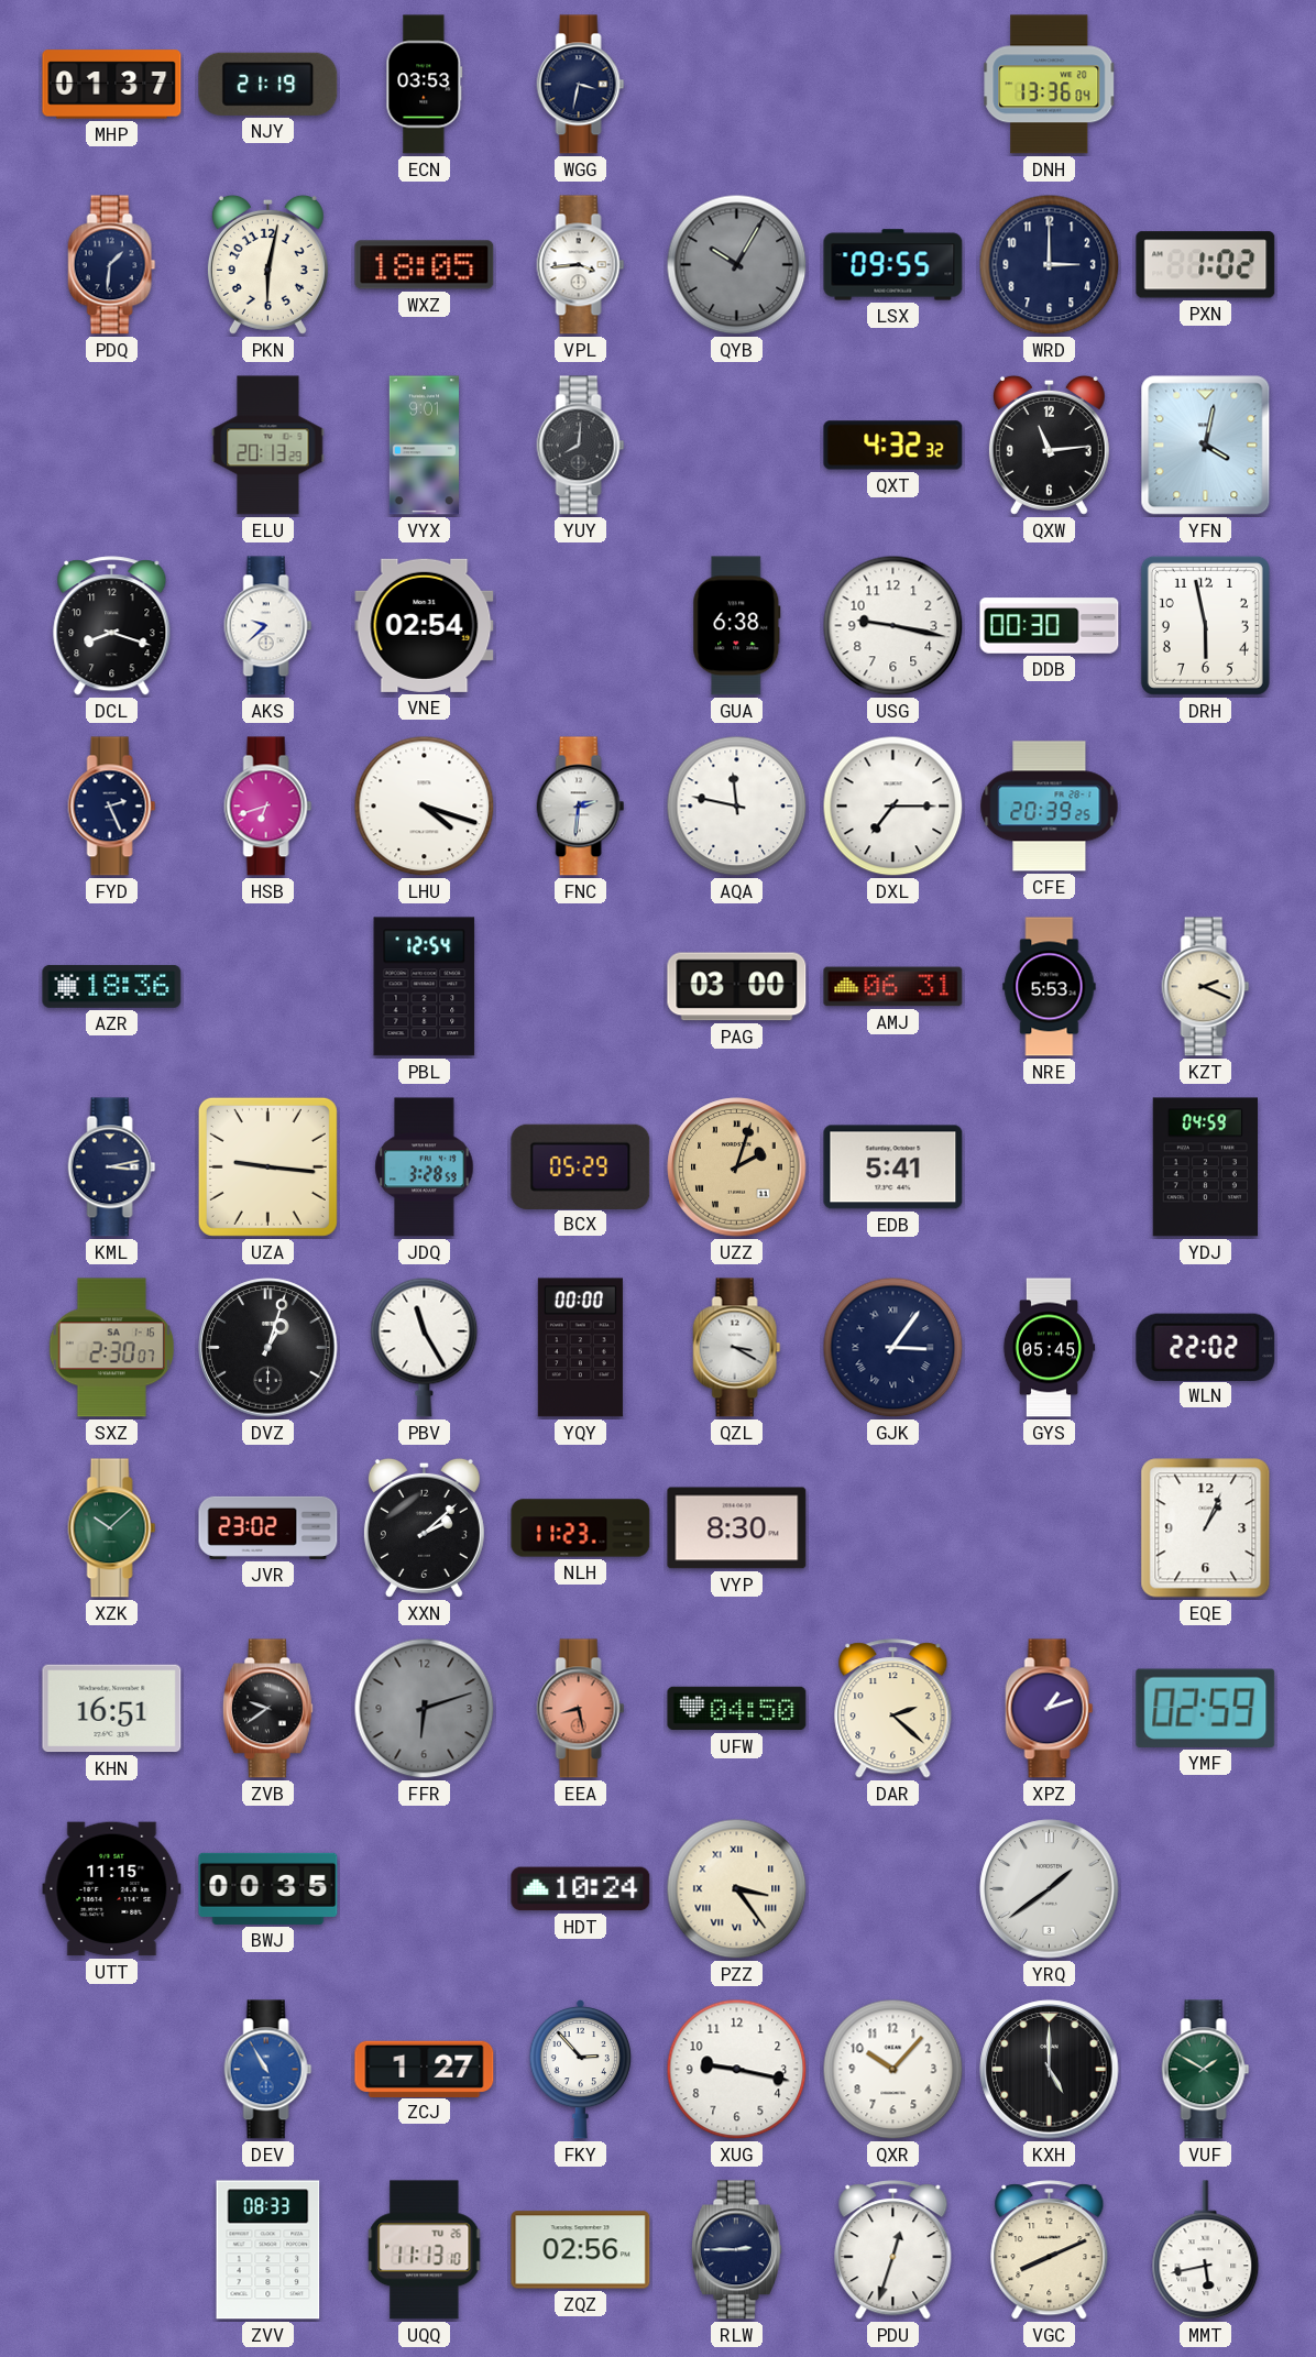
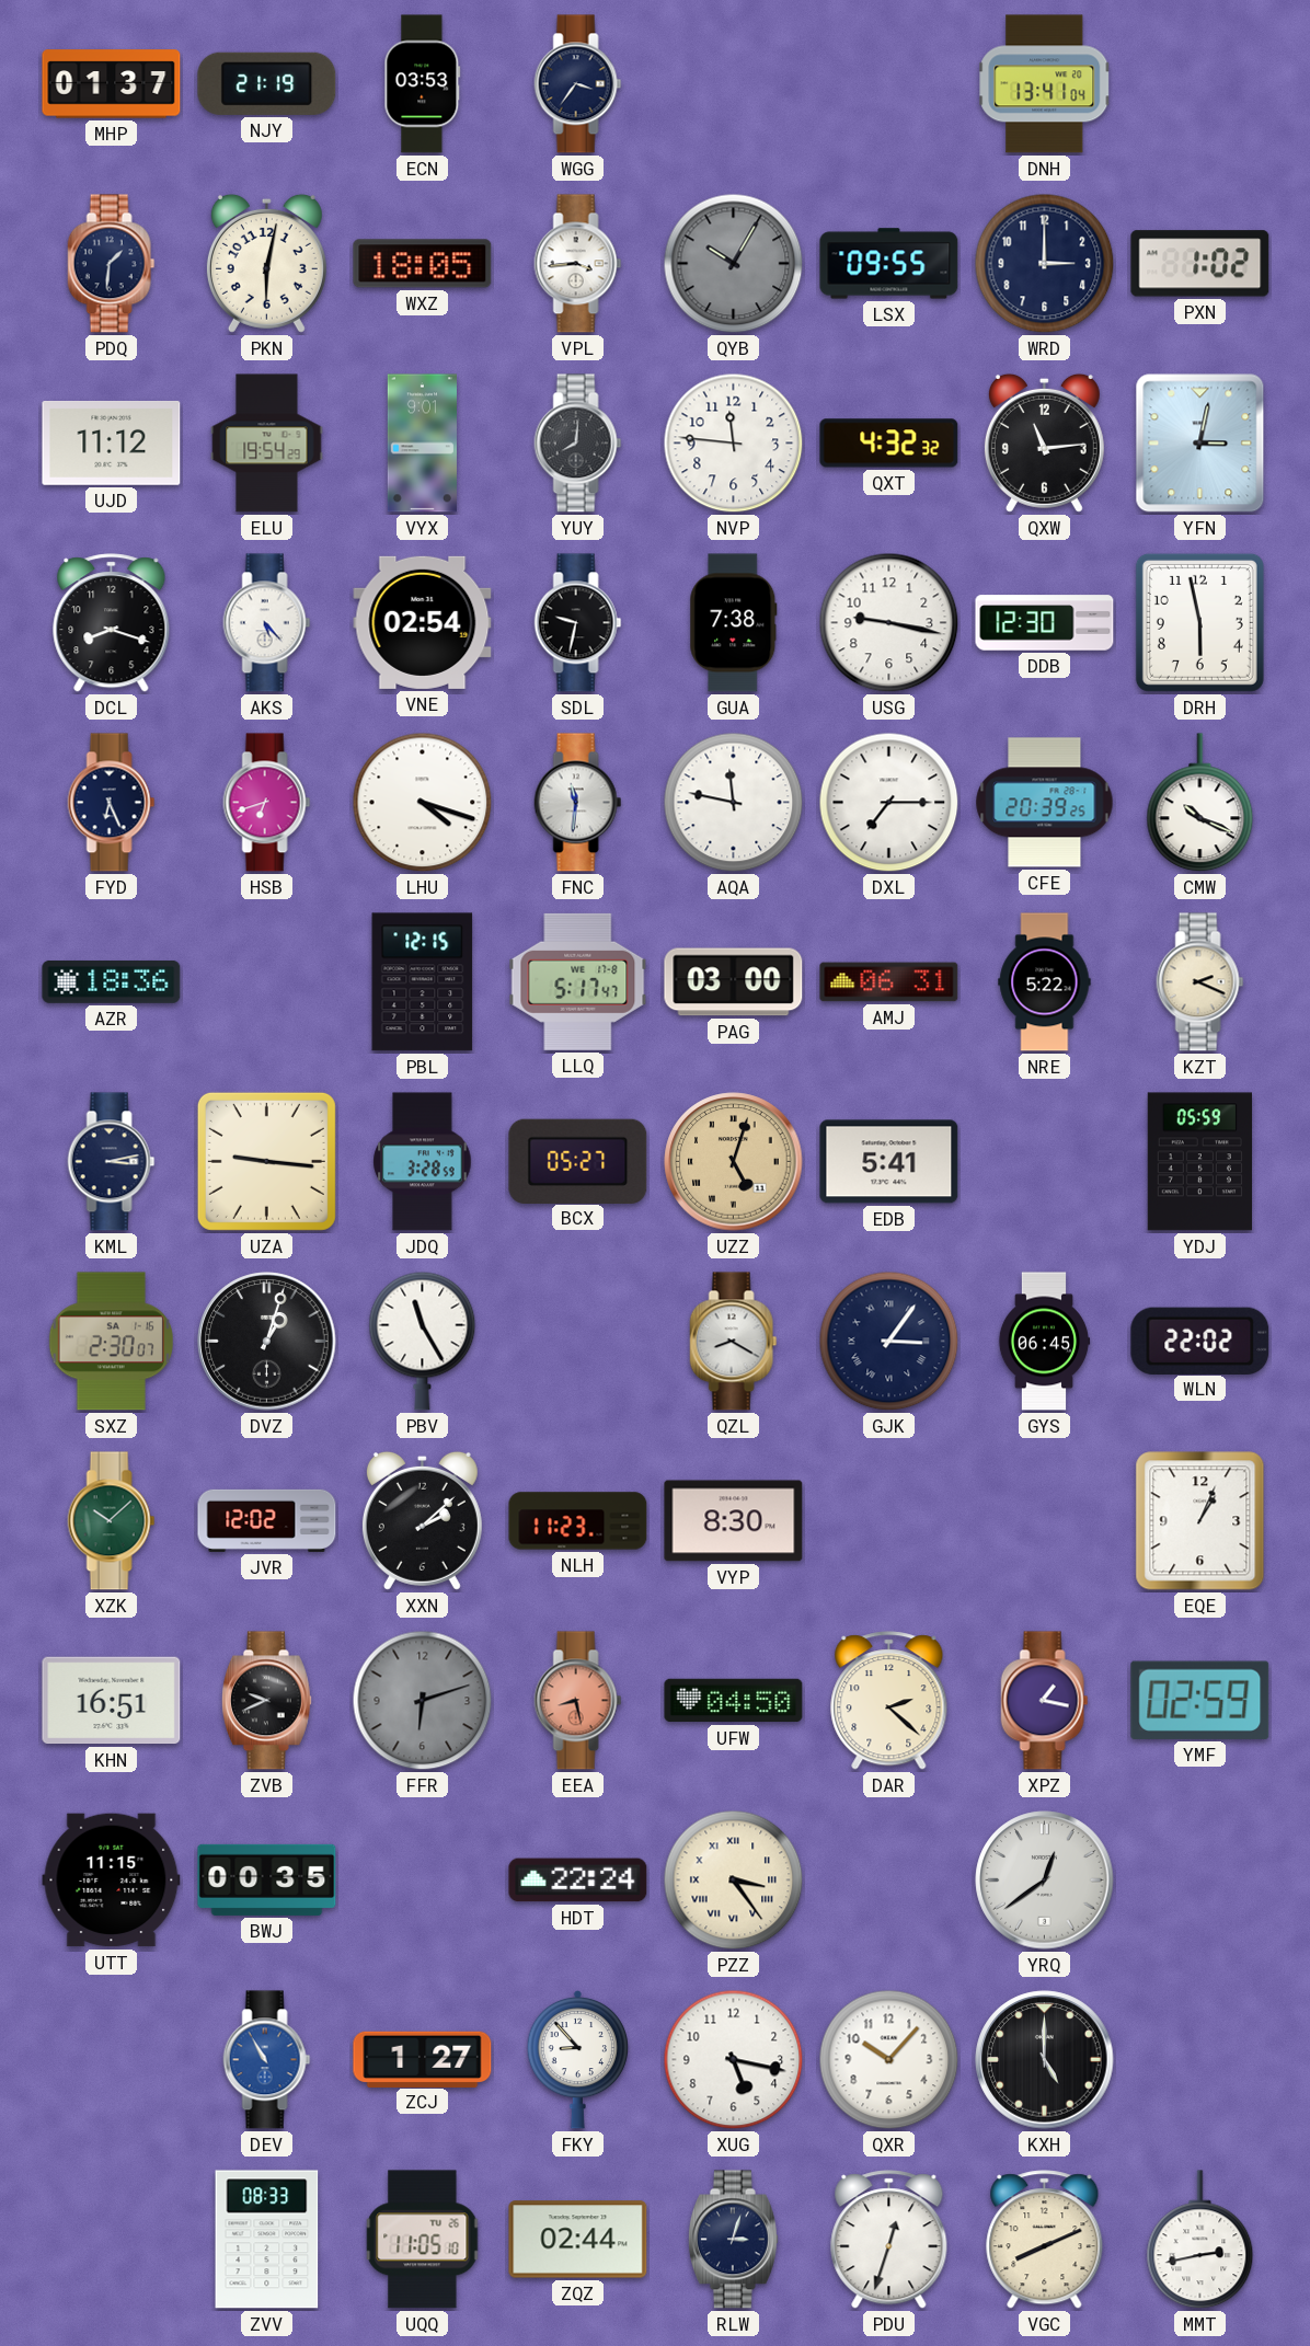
WGG: 3:32 -> 3:36
DNH: 13:36 -> 13:41
UJD: none -> 11:12
ELU: 20:13 -> 19:54
NVP: none -> 11:46
YFN: 4:02 -> 3:02
AKS: 9:38 -> 5:23
SDL: none -> 9:32
GUA: 6:38 -> 7:38
DDB: 00:30 -> 12:30
FYD: 2:26 -> 6:26
FNC: 2:31 -> 11:31
CMW: none -> 10:19
PBL: 12:54 -> 12:15
LLQ: none -> 5:17
NRE: 5:53 -> 5:22
BCX: 05:29 -> 05:27
UZZ: 2:03 -> 5:03
YDJ: 04:59 -> 05:59
YQY: 00:00 -> none
QZL: 3:20 -> 8:20
GYS: 05:45 -> 06:45
JVR: 23:02 -> 12:02
ZVB: 9:39 -> 9:41
XPZ: 1:12 -> 1:17
HDT: 10:24 -> 22:24
YRQ: 1:39 -> 12:39
FKY: 2:53 -> 8:53
XUG: 9:17 -> 5:17
VUF: 1:50 -> none
UQQ: 11:13 -> 11:05
ZQZ: 02:56 -> 02:44
RLW: 2:45 -> 3:03
MMT: 5:43 -> 2:43
